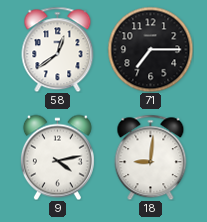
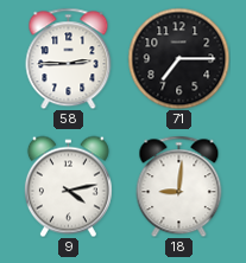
58: 12:39 -> 2:45
